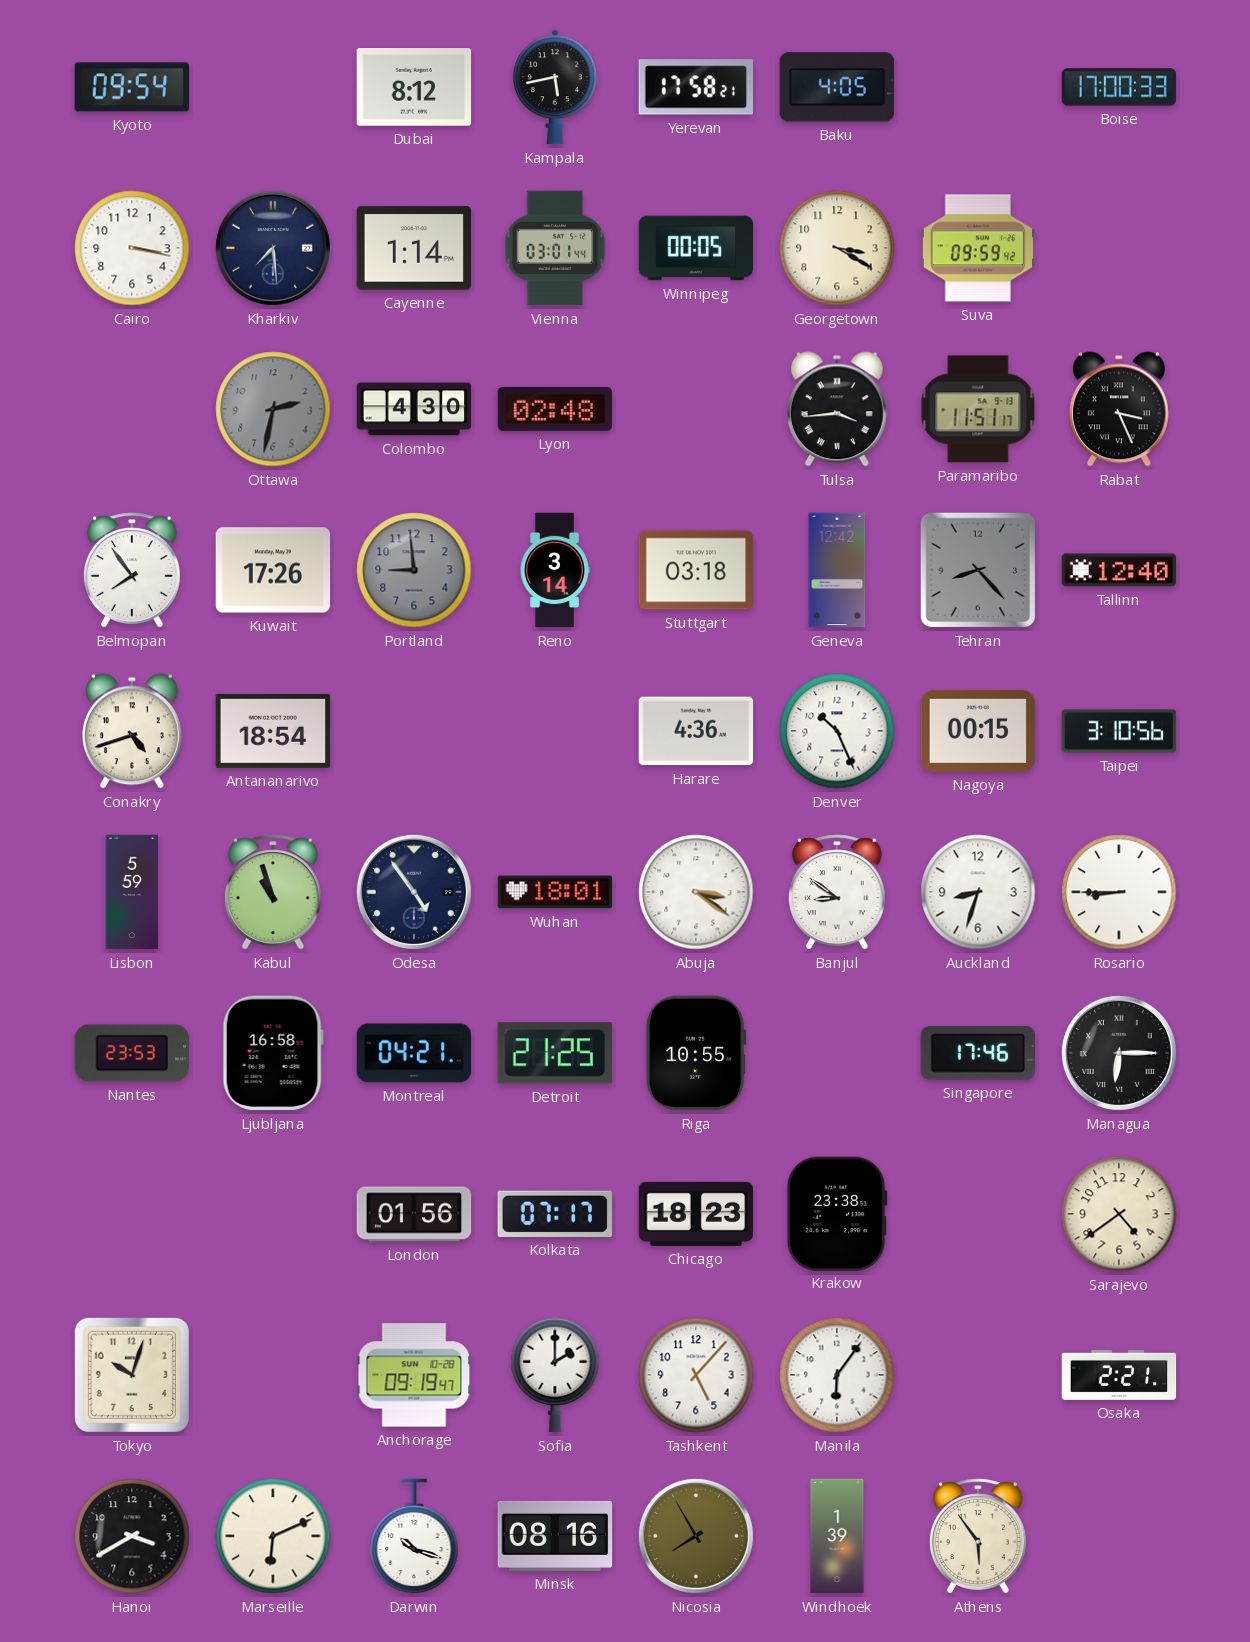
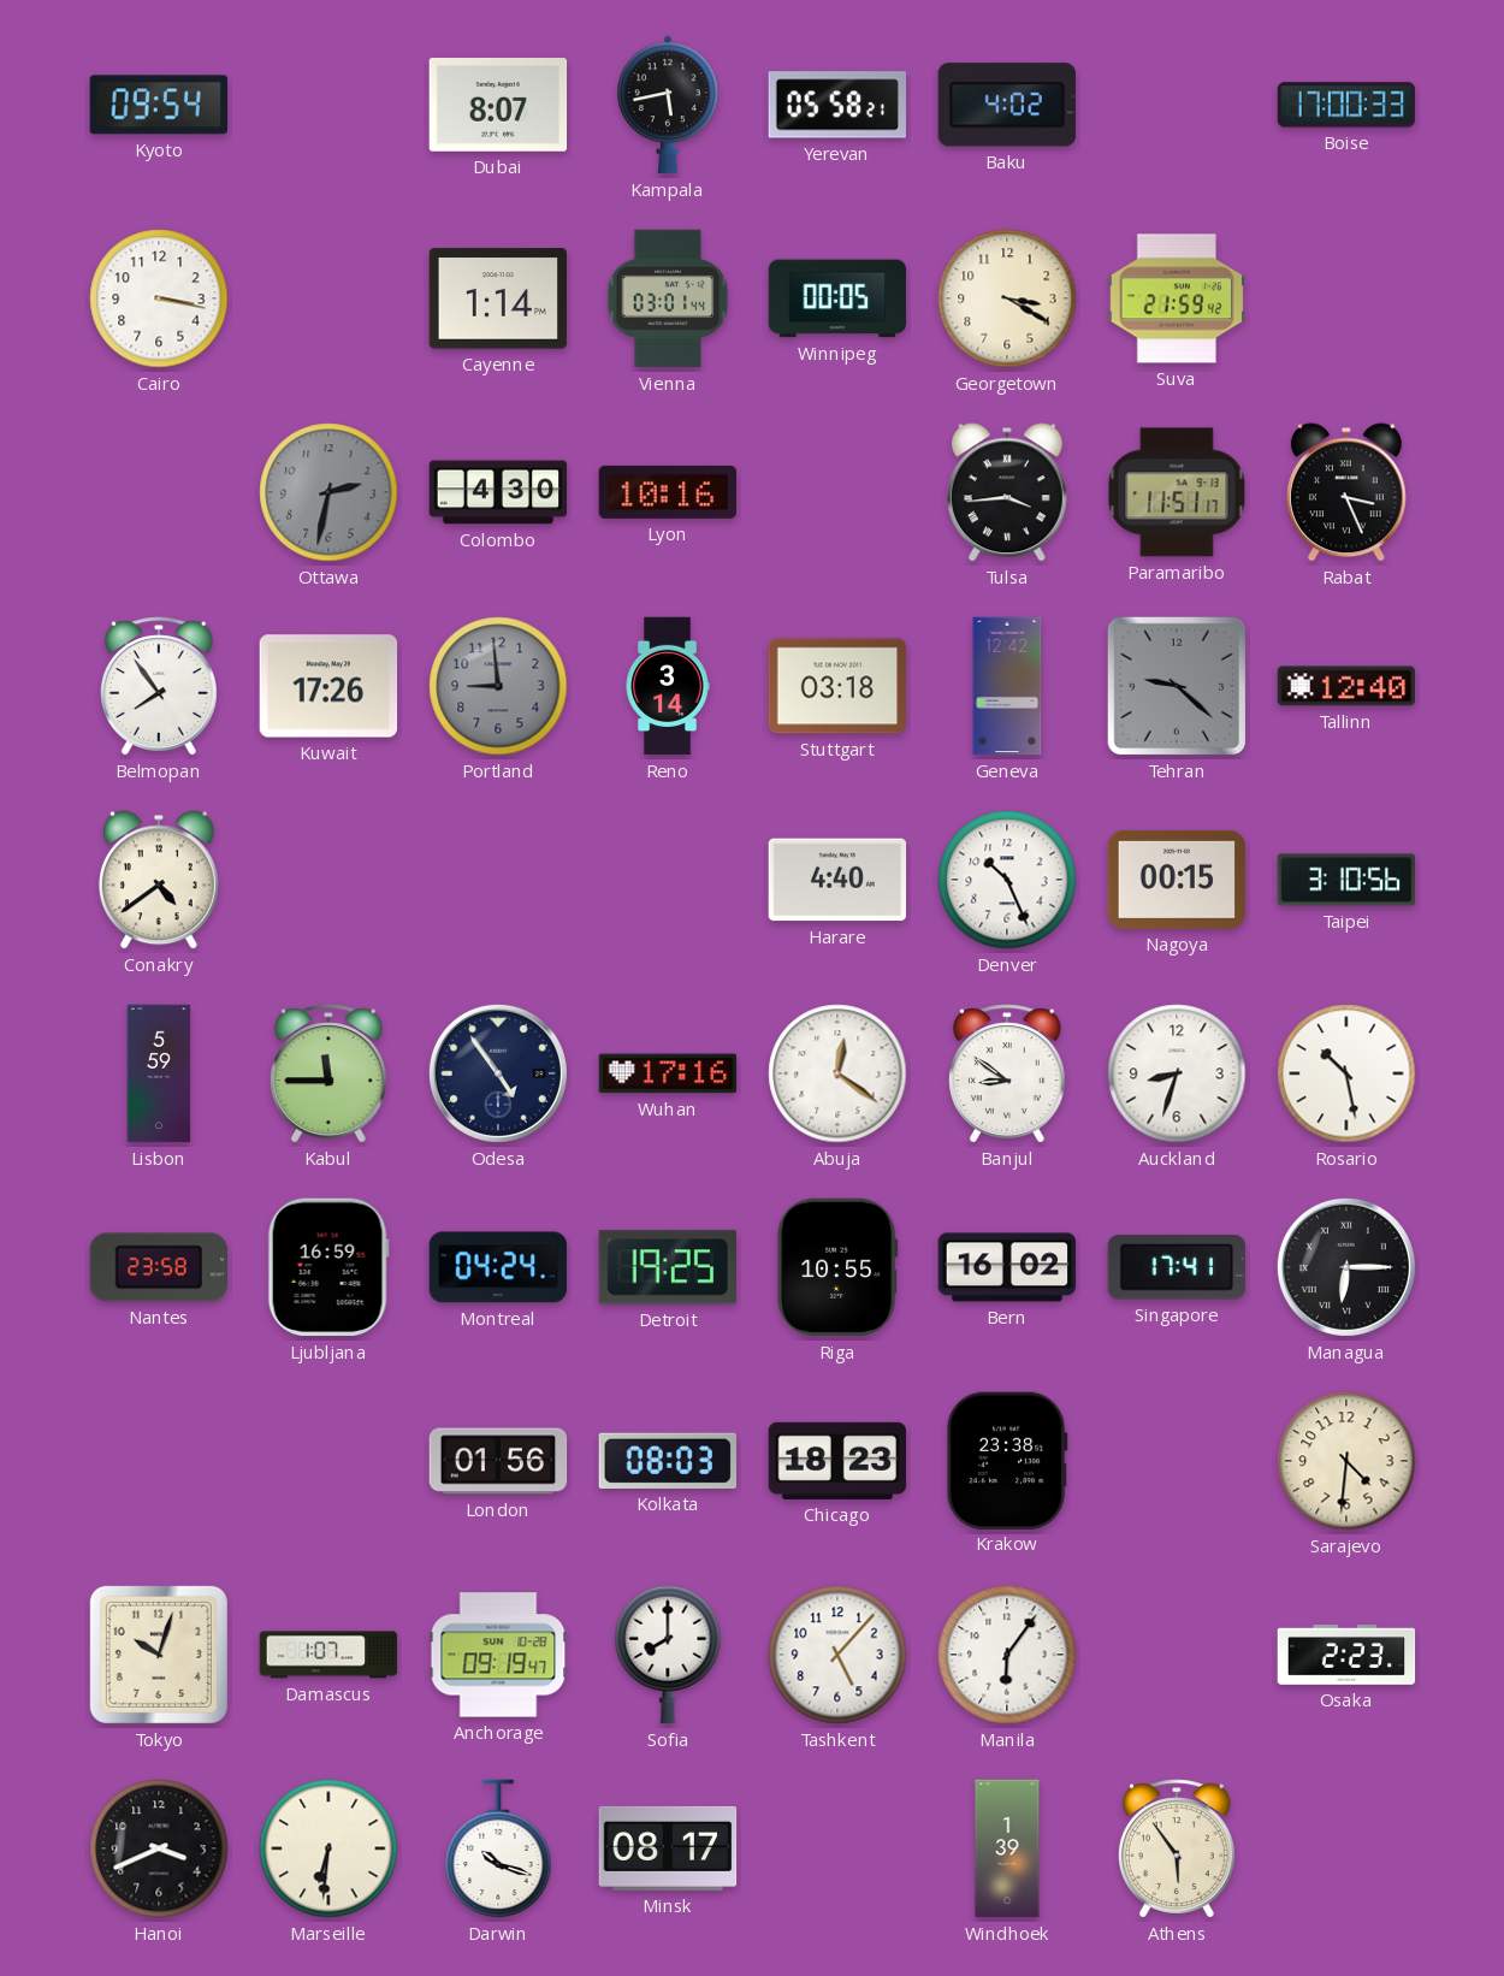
Dubai: 8:12 -> 8:07
Yerevan: 17:58 -> 05:58
Baku: 4:05 -> 4:02
Kharkiv: 7:29 -> none
Suva: 09:59 -> 21:59
Lyon: 02:48 -> 10:16
Tehran: 8:23 -> 9:22
Conakry: 4:42 -> 4:39
Antananarivo: 18:54 -> none
Harare: 4:36 -> 4:40
Kabul: 10:57 -> 11:45
Wuhan: 18:01 -> 17:16
Abuja: 3:21 -> 12:21
Rosario: 8:45 -> 10:28
Nantes: 23:53 -> 23:58
Ljubljana: 16:58 -> 16:59
Montreal: 04:21 -> 04:24
Detroit: 21:25 -> 19:25
Bern: none -> 16:02
Singapore: 17:46 -> 17:41
Kolkata: 07:17 -> 08:03
Sarajevo: 4:39 -> 4:31
Damascus: none -> 1:07
Sofia: 2:00 -> 8:00
Osaka: 2:21 -> 2:23
Hanoi: 3:40 -> 3:41
Marseille: 6:11 -> 6:31
Minsk: 08:16 -> 08:17
Nicosia: 7:55 -> none
